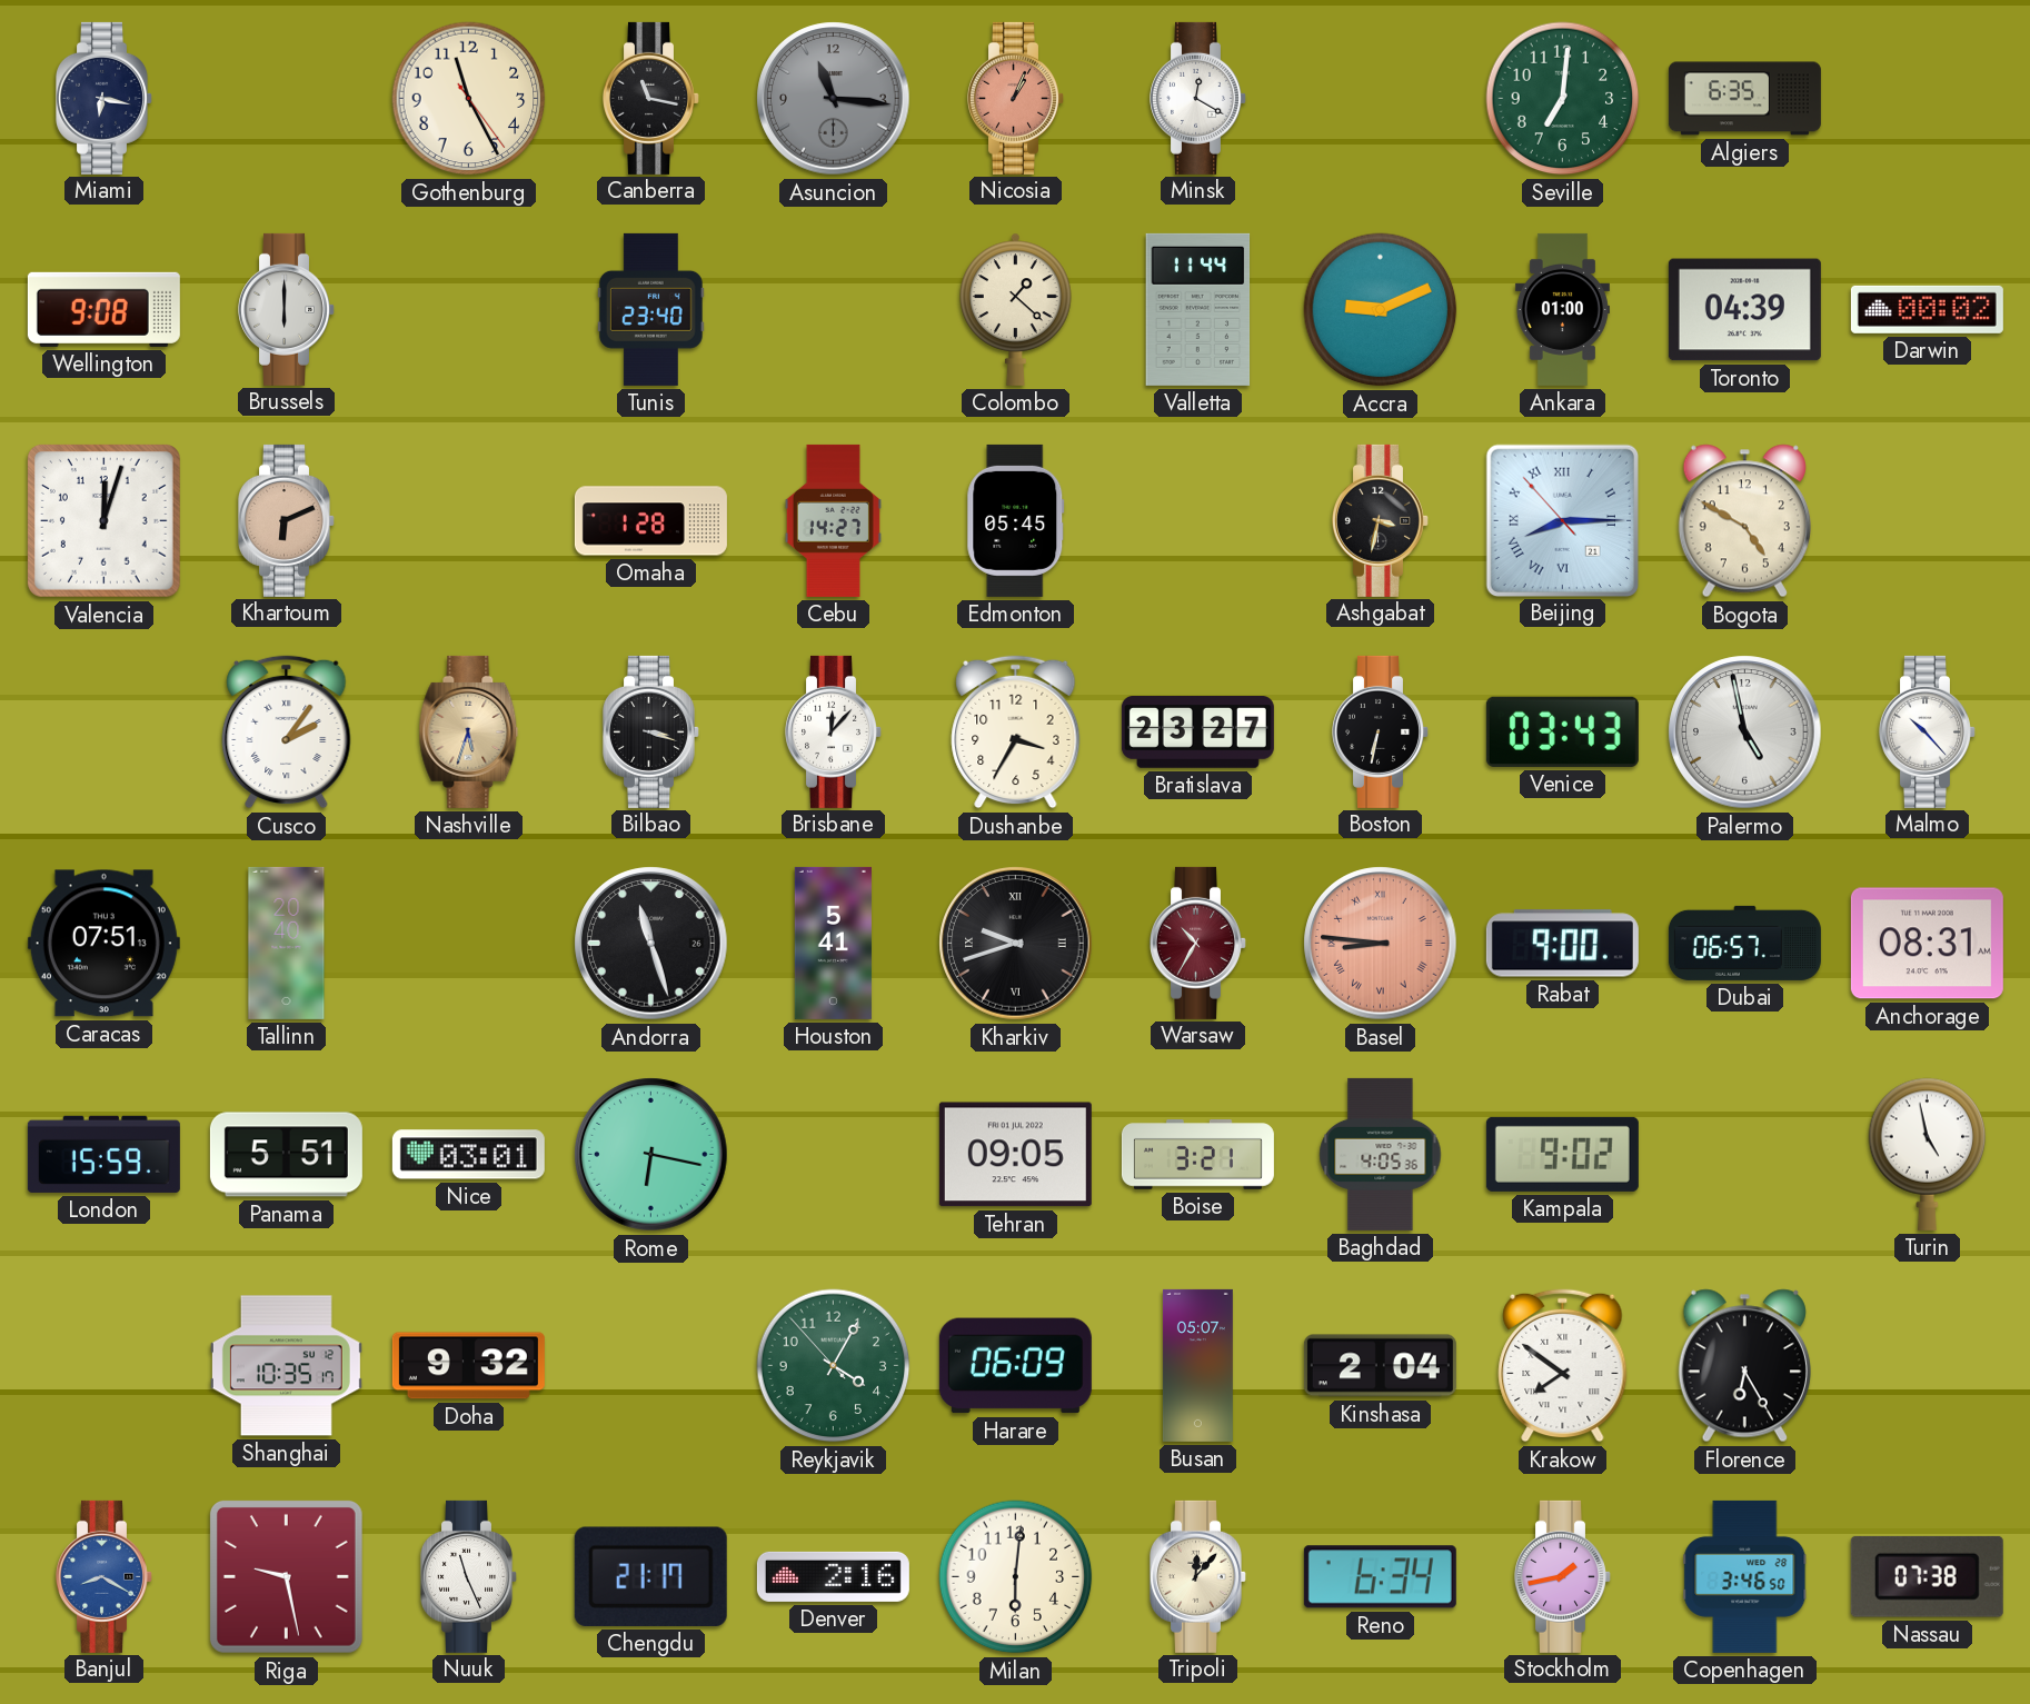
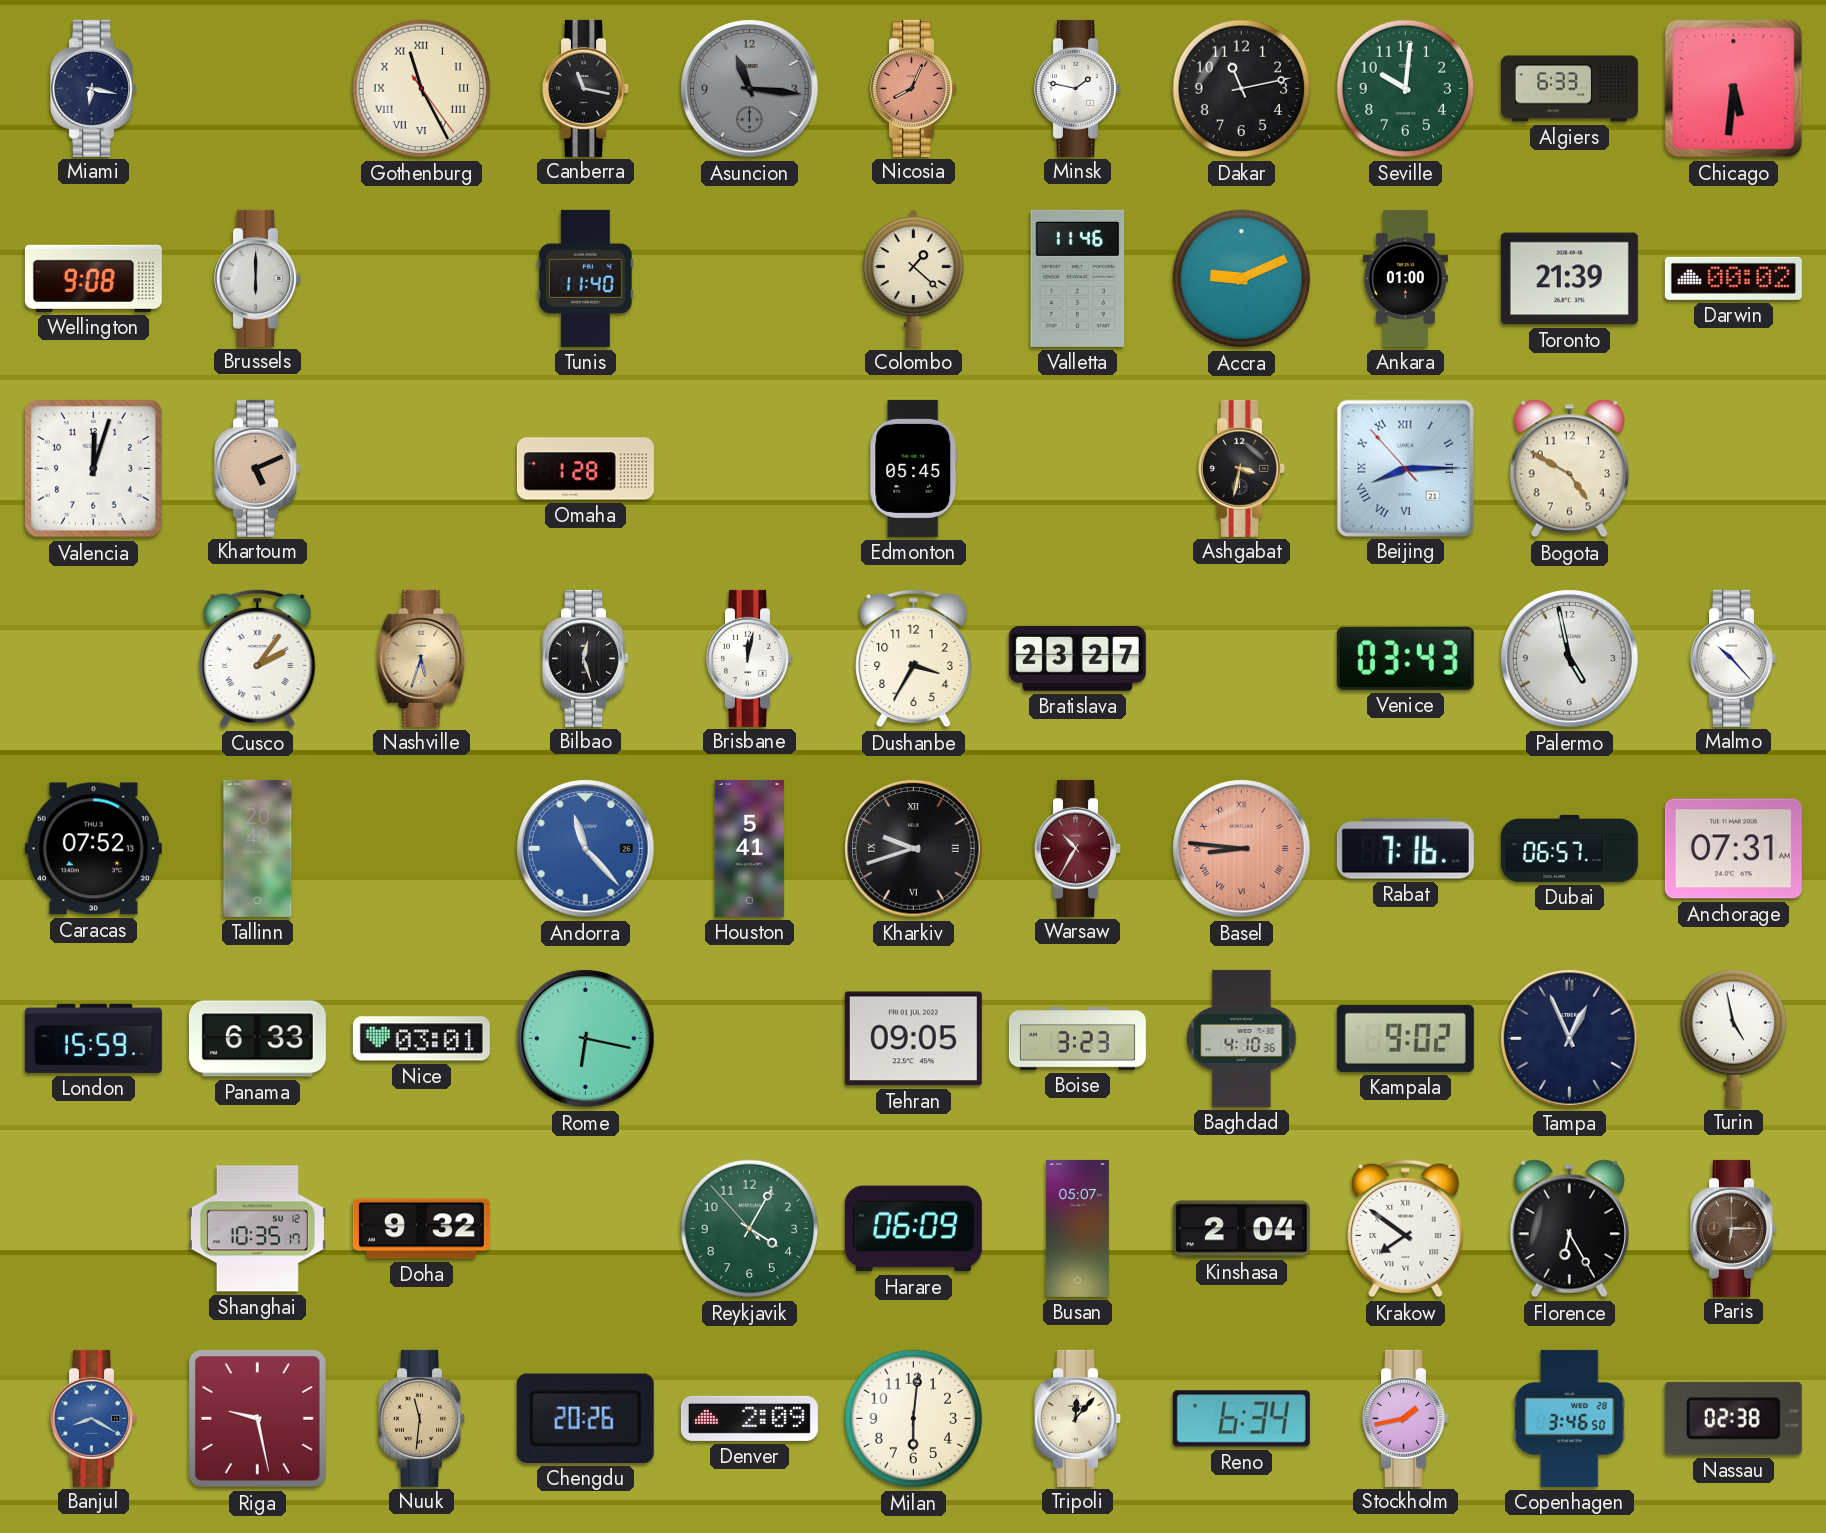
Gothenburg numerals: Arabic -> Roman
Nicosia: 1:04 -> 8:04
Minsk: 12:20 -> 1:47
Dakar: none -> 11:13
Seville: 7:01 -> 10:01
Algiers: 6:35 -> 6:33
Chicago: none -> 5:31
Tunis: 23:40 -> 11:40
Valletta: 11:44 -> 11:46
Toronto: 04:39 -> 21:39
Khartoum: 6:11 -> 5:11
Cebu: 14:27 -> none
Bilbao: 3:18 -> 12:27
Brisbane: 12:07 -> 12:02
Boston: 6:32 -> none
Caracas: 07:51 -> 07:52
Andorra: 11:27 -> 11:23
Andorra dial: black -> blue
Rabat: 9:00 -> 7:16
Anchorage: 08:31 -> 07:31
Panama: 5:51 -> 6:33
Boise: 3:21 -> 3:23
Baghdad: 4:05 -> 4:10
Tampa: none -> 12:56
Paris: none -> 6:15
Nuuk: 11:26 -> 11:31
Nuuk dial: white -> champagne
Chengdu: 21:17 -> 20:26
Denver: 2:16 -> 2:09
Nassau: 07:38 -> 02:38
